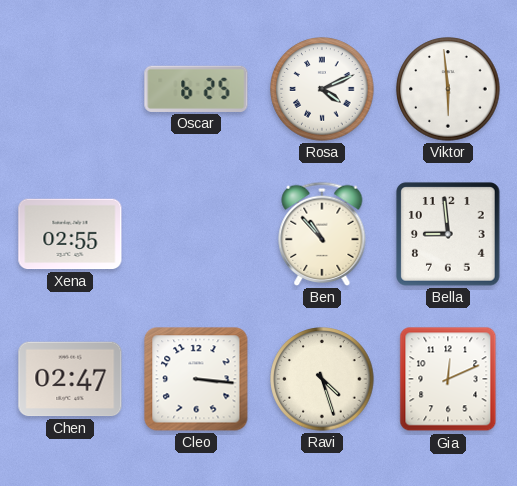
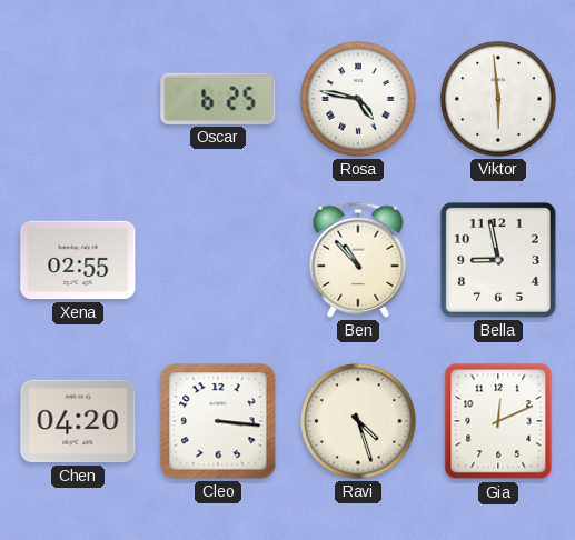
Rosa: 4:11 -> 4:47
Bella: 8:59 -> 8:58
Chen: 02:47 -> 04:20
